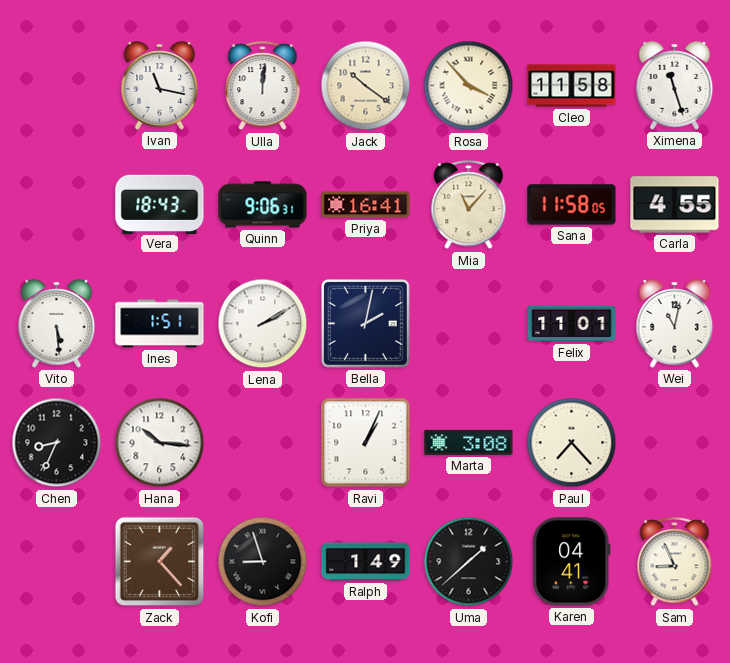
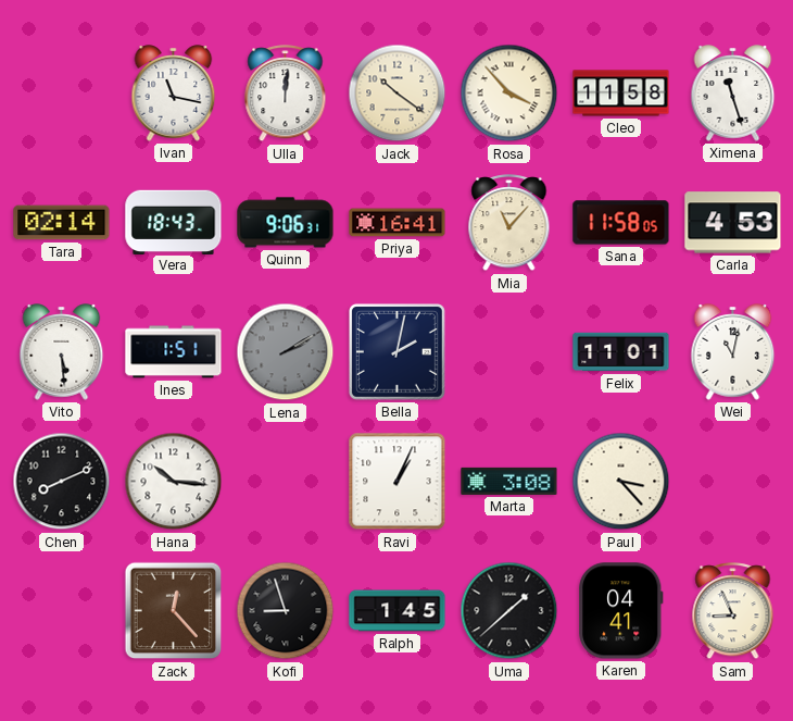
Tara: none -> 02:14
Carla: 4:55 -> 4:53
Lena dial: white -> grey
Chen: 8:34 -> 8:11
Paul: 7:23 -> 3:23
Zack: 1:23 -> 12:23
Ralph: 1:49 -> 1:45
